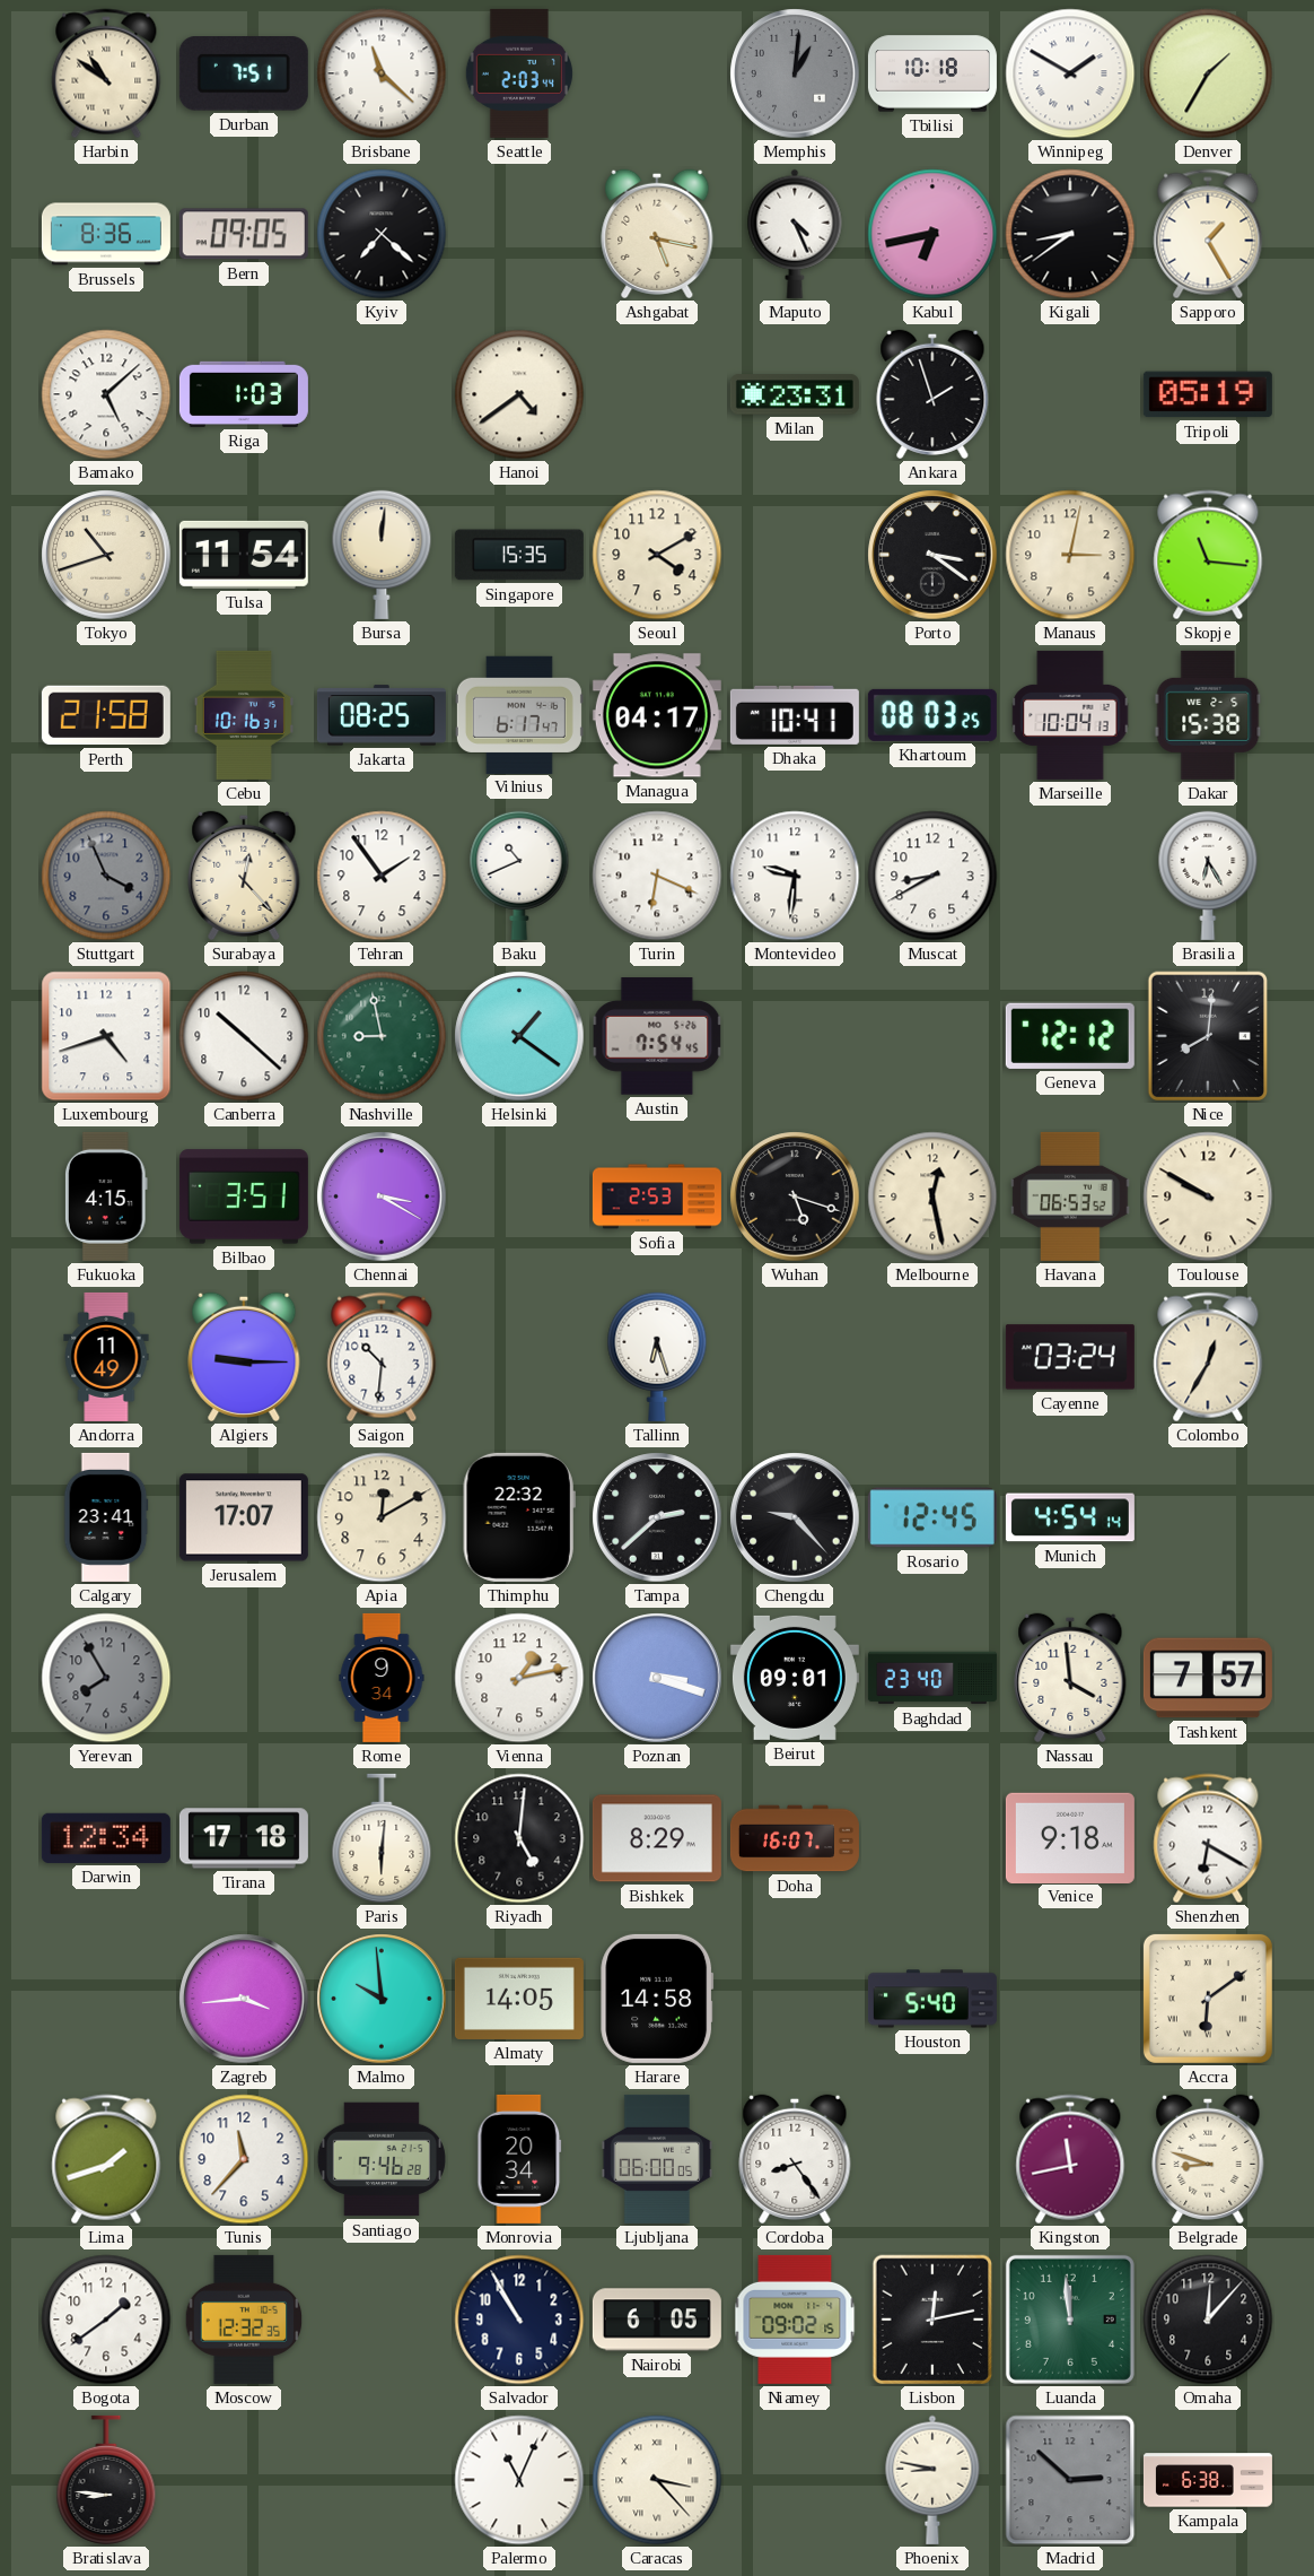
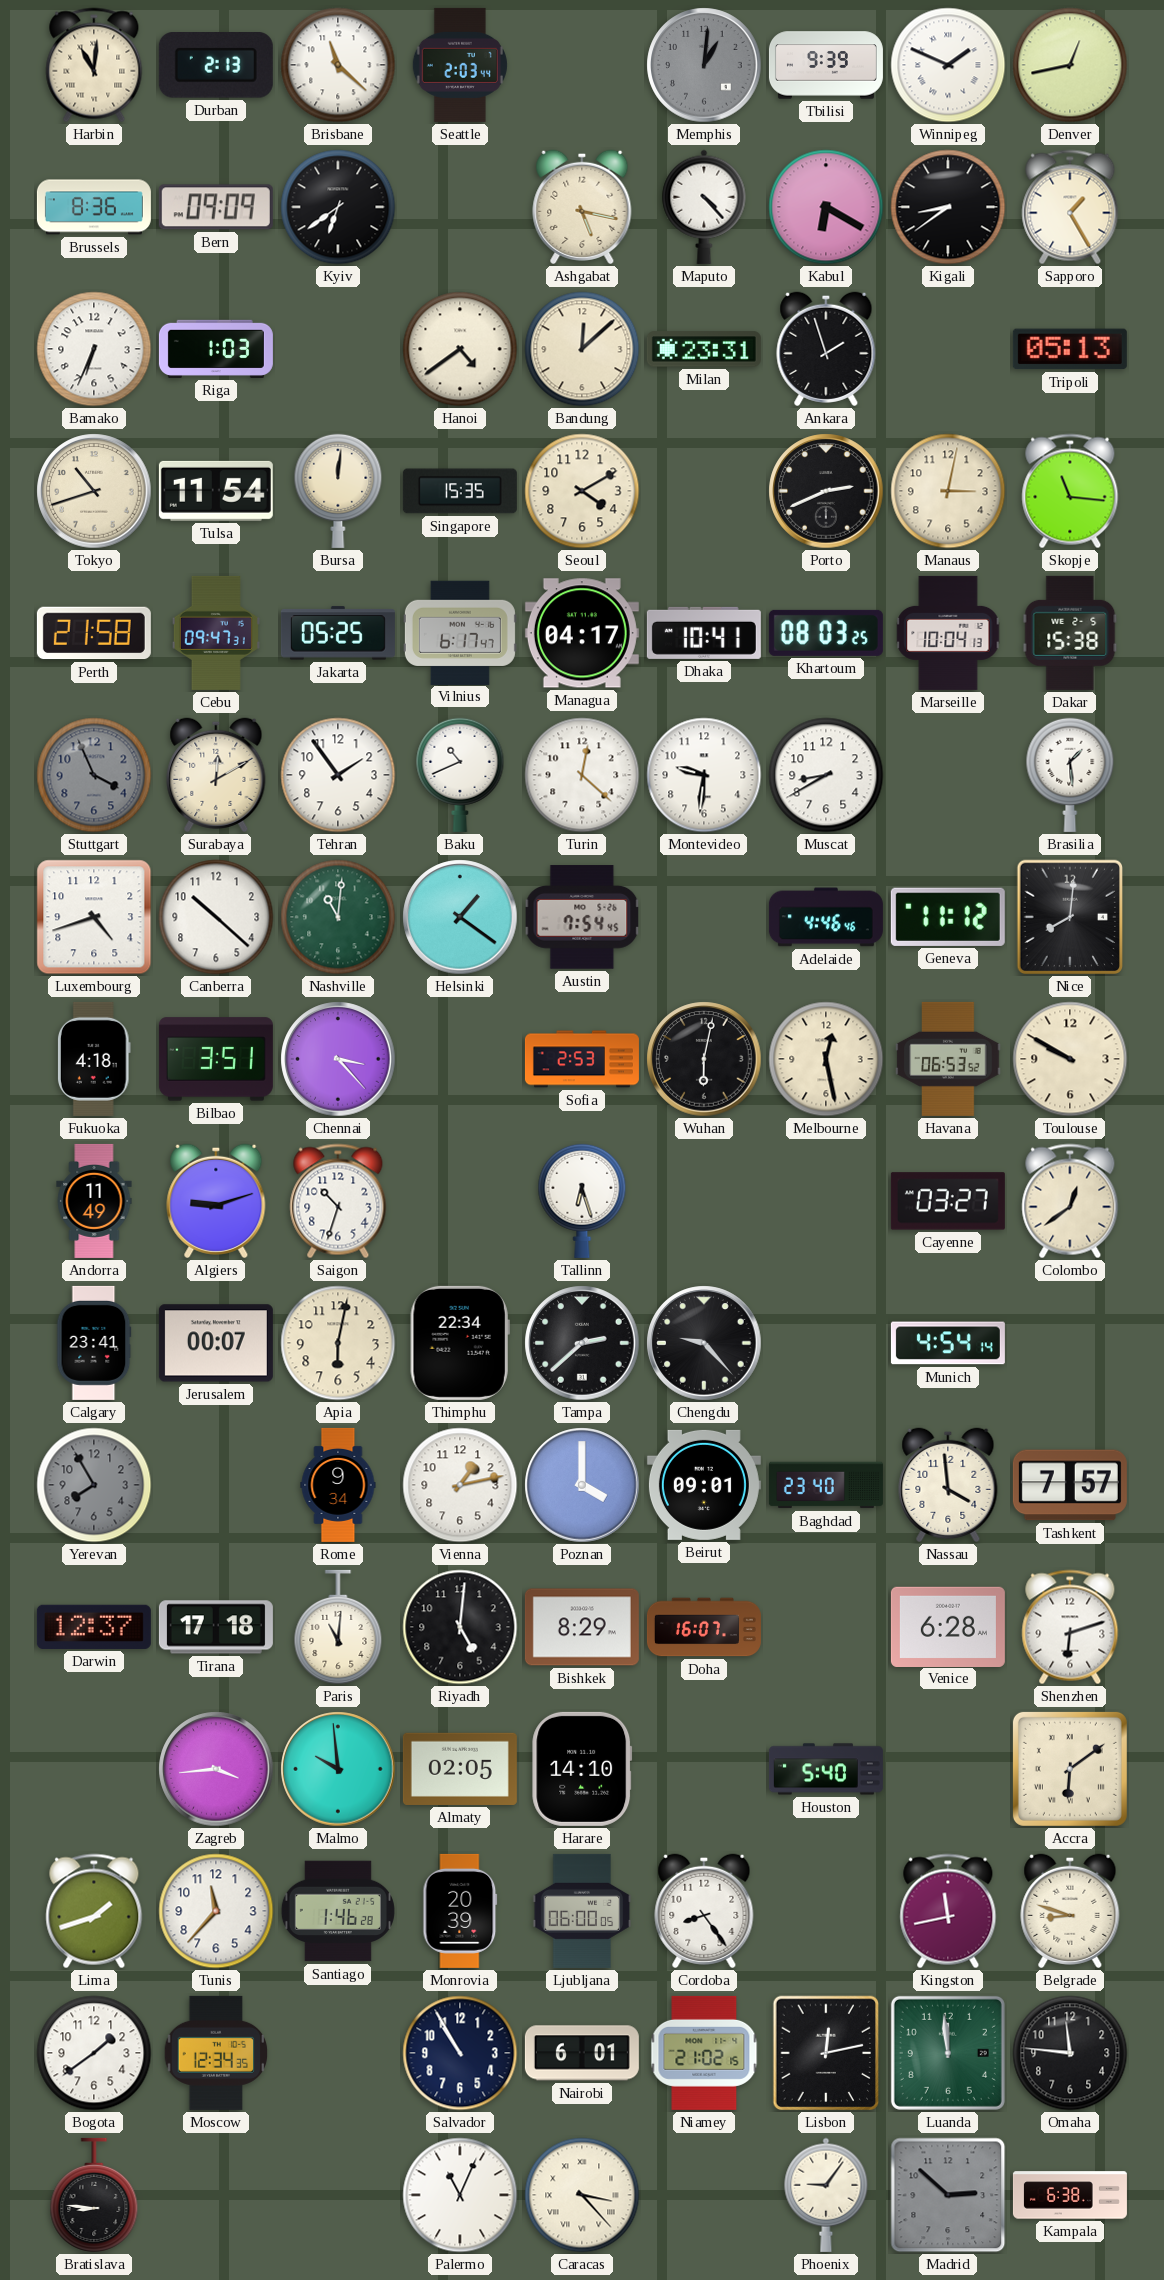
Harbin: 10:51 -> 11:01
Durban: 7:51 -> 2:13
Tbilisi: 10:18 -> 9:39
Winnipeg: 1:50 -> 1:49
Denver: 1:35 -> 12:43
Bern: 09:05 -> 09:09
Kyiv: 7:22 -> 6:39
Maputo: 4:26 -> 4:23
Kabul: 6:43 -> 6:20
Bamako: 5:08 -> 6:34
Bandung: none -> 12:08
Tripoli: 05:19 -> 05:13
Porto: 3:21 -> 2:41
Cebu: 10:16 -> 09:47
Jakarta: 08:25 -> 05:25
Surabaya: 12:23 -> 12:10
Turin: 6:19 -> 12:22
Brasilia: 6:25 -> 1:29
Nashville: 8:58 -> 11:01
Adelaide: none -> 4:46
Geneva: 12:12 -> 11:12
Fukuoka: 4:15 -> 4:18
Chennai: 3:20 -> 3:23
Wuhan: 5:18 -> 6:02
Algiers: 9:15 -> 9:12
Saigon: 10:31 -> 10:33
Cayenne: 03:24 -> 03:27
Colombo: 12:35 -> 12:39
Jerusalem: 17:07 -> 00:07
Apia: 12:10 -> 6:02
Thimphu: 22:32 -> 22:34
Rosario: 12:45 -> none
Poznan: 3:18 -> 4:00
Darwin: 12:34 -> 12:37
Paris: 6:01 -> 11:01
Venice: 9:18 -> 6:28
Shenzhen: 6:20 -> 6:12
Almaty: 14:05 -> 02:05
Harare: 14:58 -> 14:10
Santiago: 9:46 -> 1:46
Monrovia: 20:34 -> 20:39
Moscow: 12:32 -> 12:34
Nairobi: 6:05 -> 6:01
Niamey: 09:02 -> 21:02
Omaha: 12:07 -> 11:46
Phoenix: 8:47 -> 9:06
